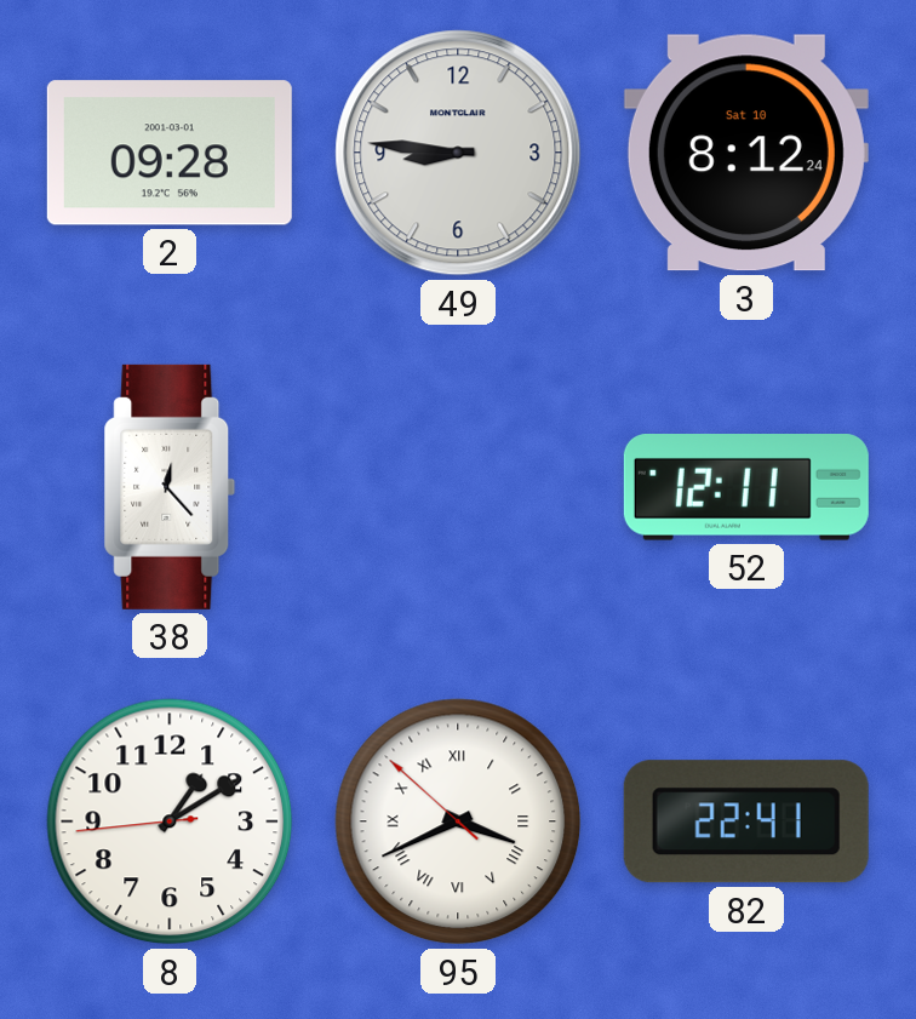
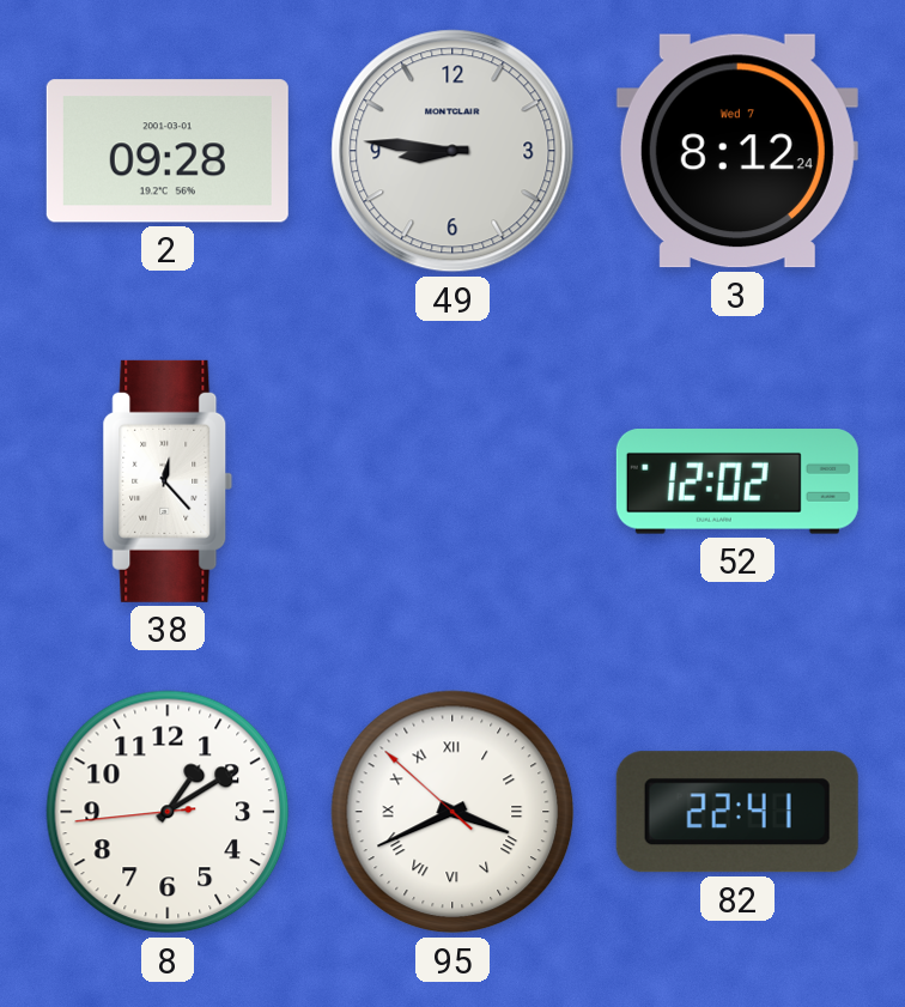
3 date: Sat 10 -> Wed 7
52: 12:11 -> 12:02
